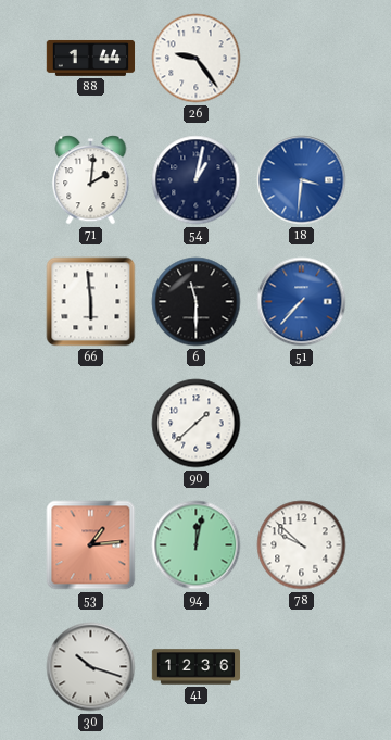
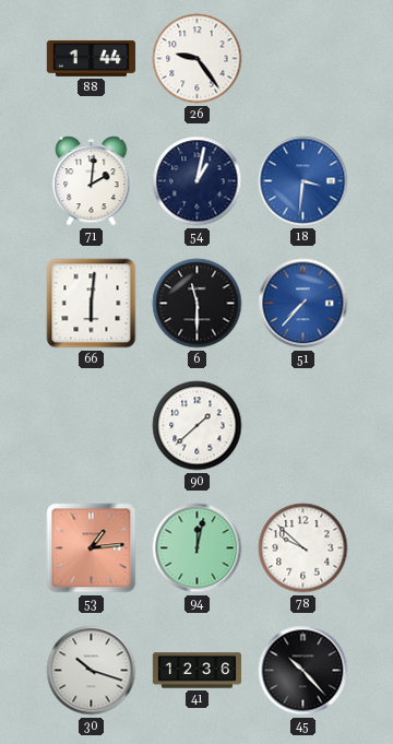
66: 5:59 -> 6:01
45: none -> 10:23
